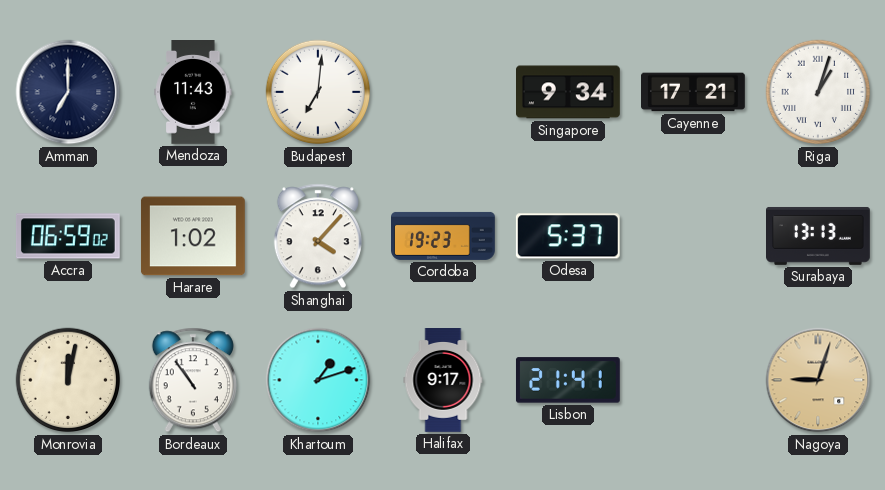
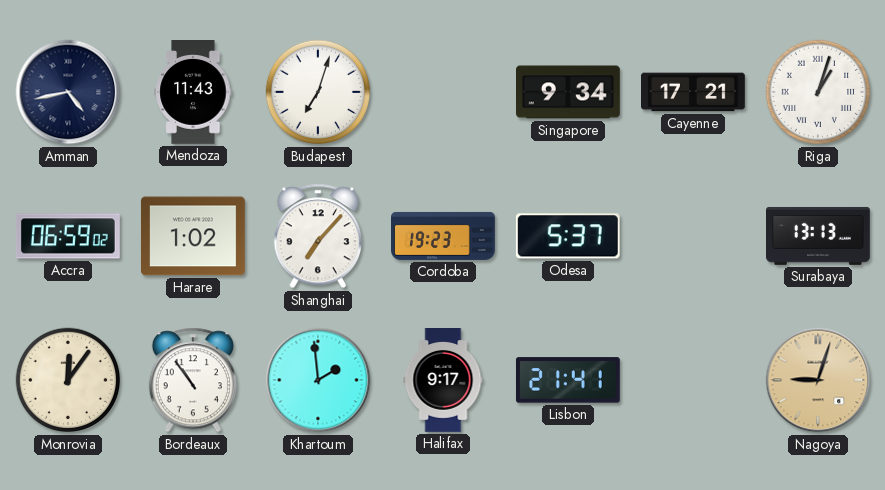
Amman: 7:00 -> 4:43
Budapest: 7:01 -> 7:03
Shanghai: 4:07 -> 7:07
Monrovia: 12:02 -> 12:06
Khartoum: 1:12 -> 1:59
